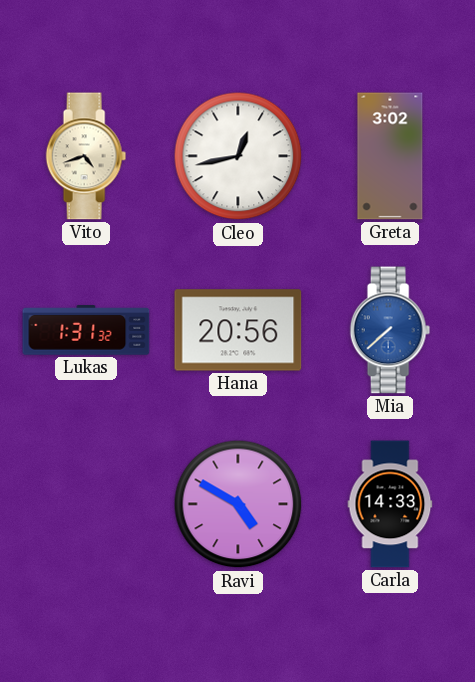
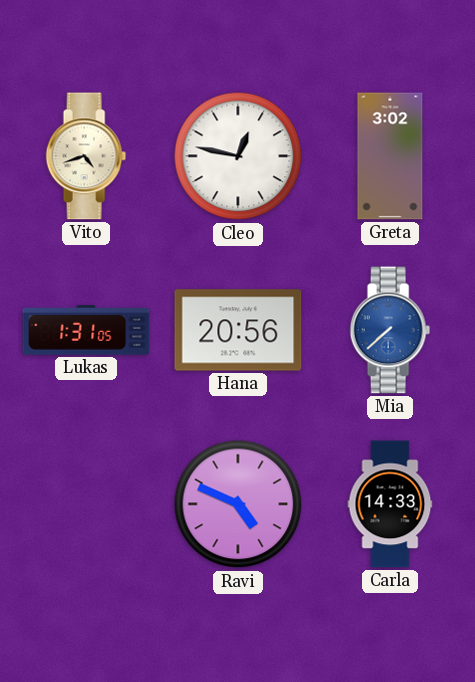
Cleo: 12:43 -> 12:47
Lukas: 1:31:32 -> 1:31:05
Ravi: 4:50 -> 4:49
